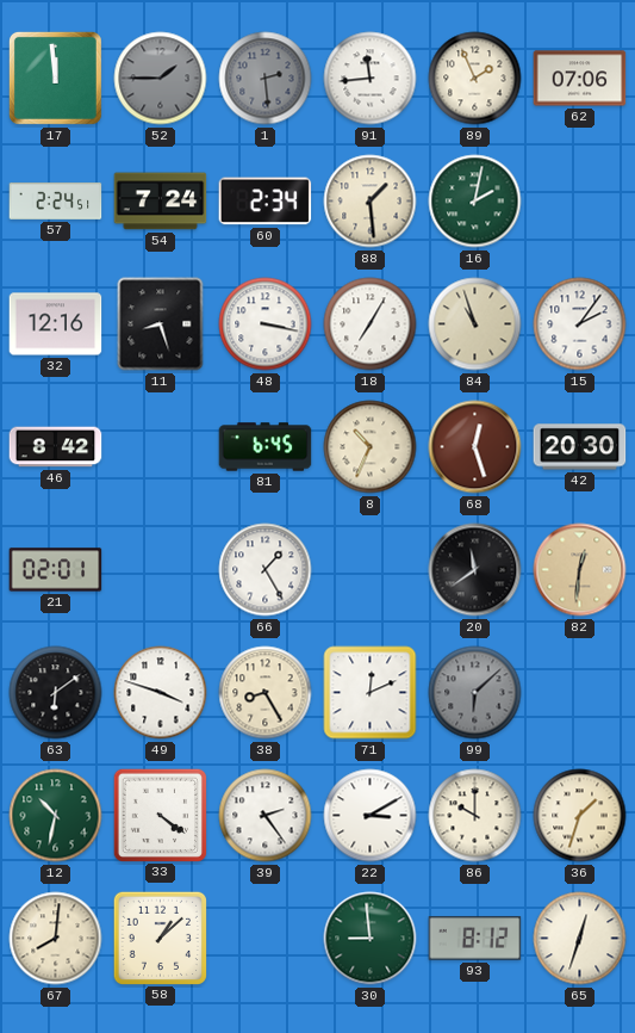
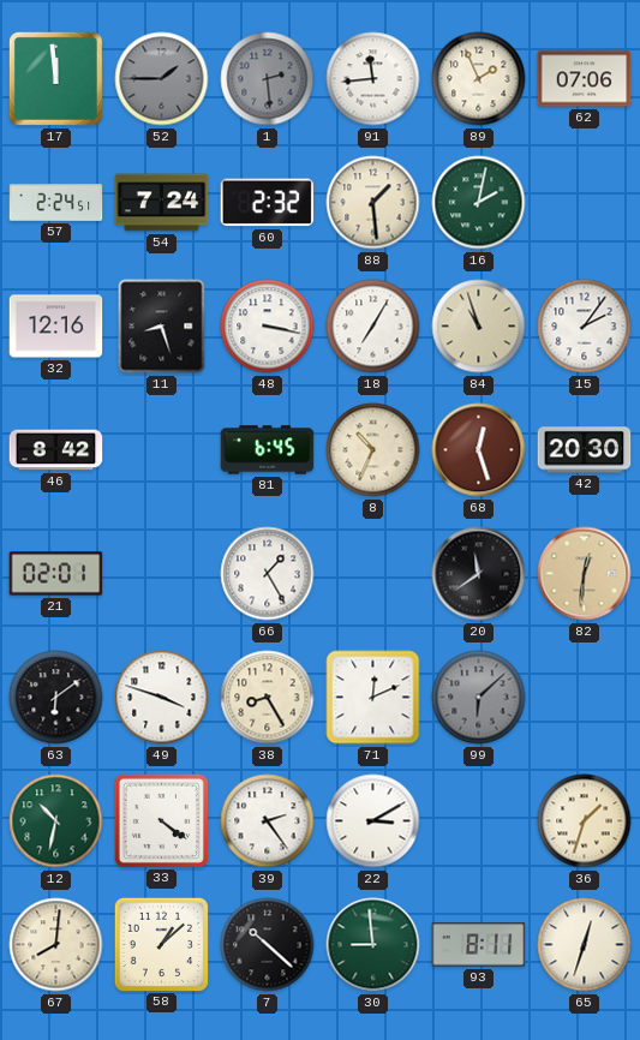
60: 2:34 -> 2:32
86: 10:00 -> none
7: none -> 10:22
93: 8:12 -> 8:11
